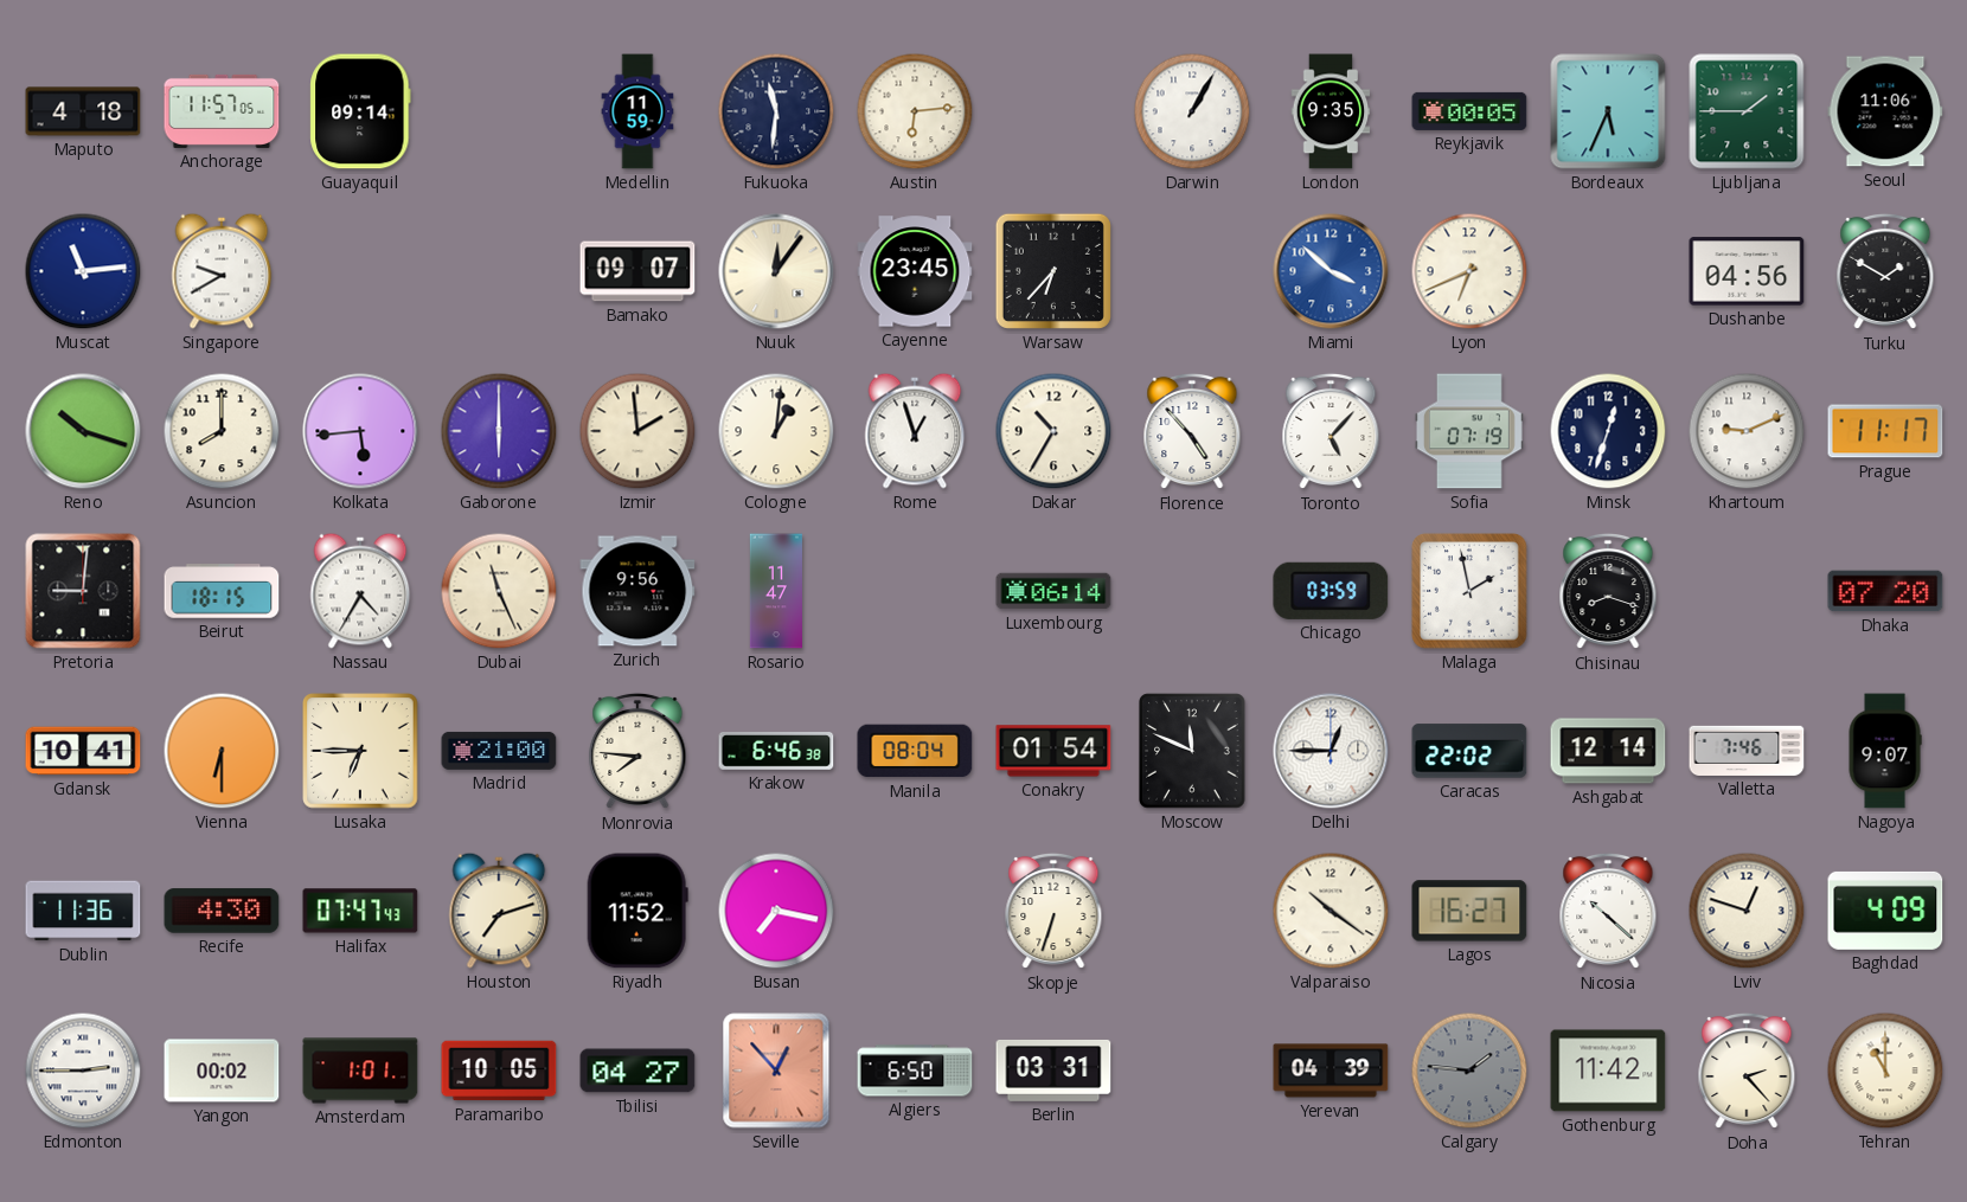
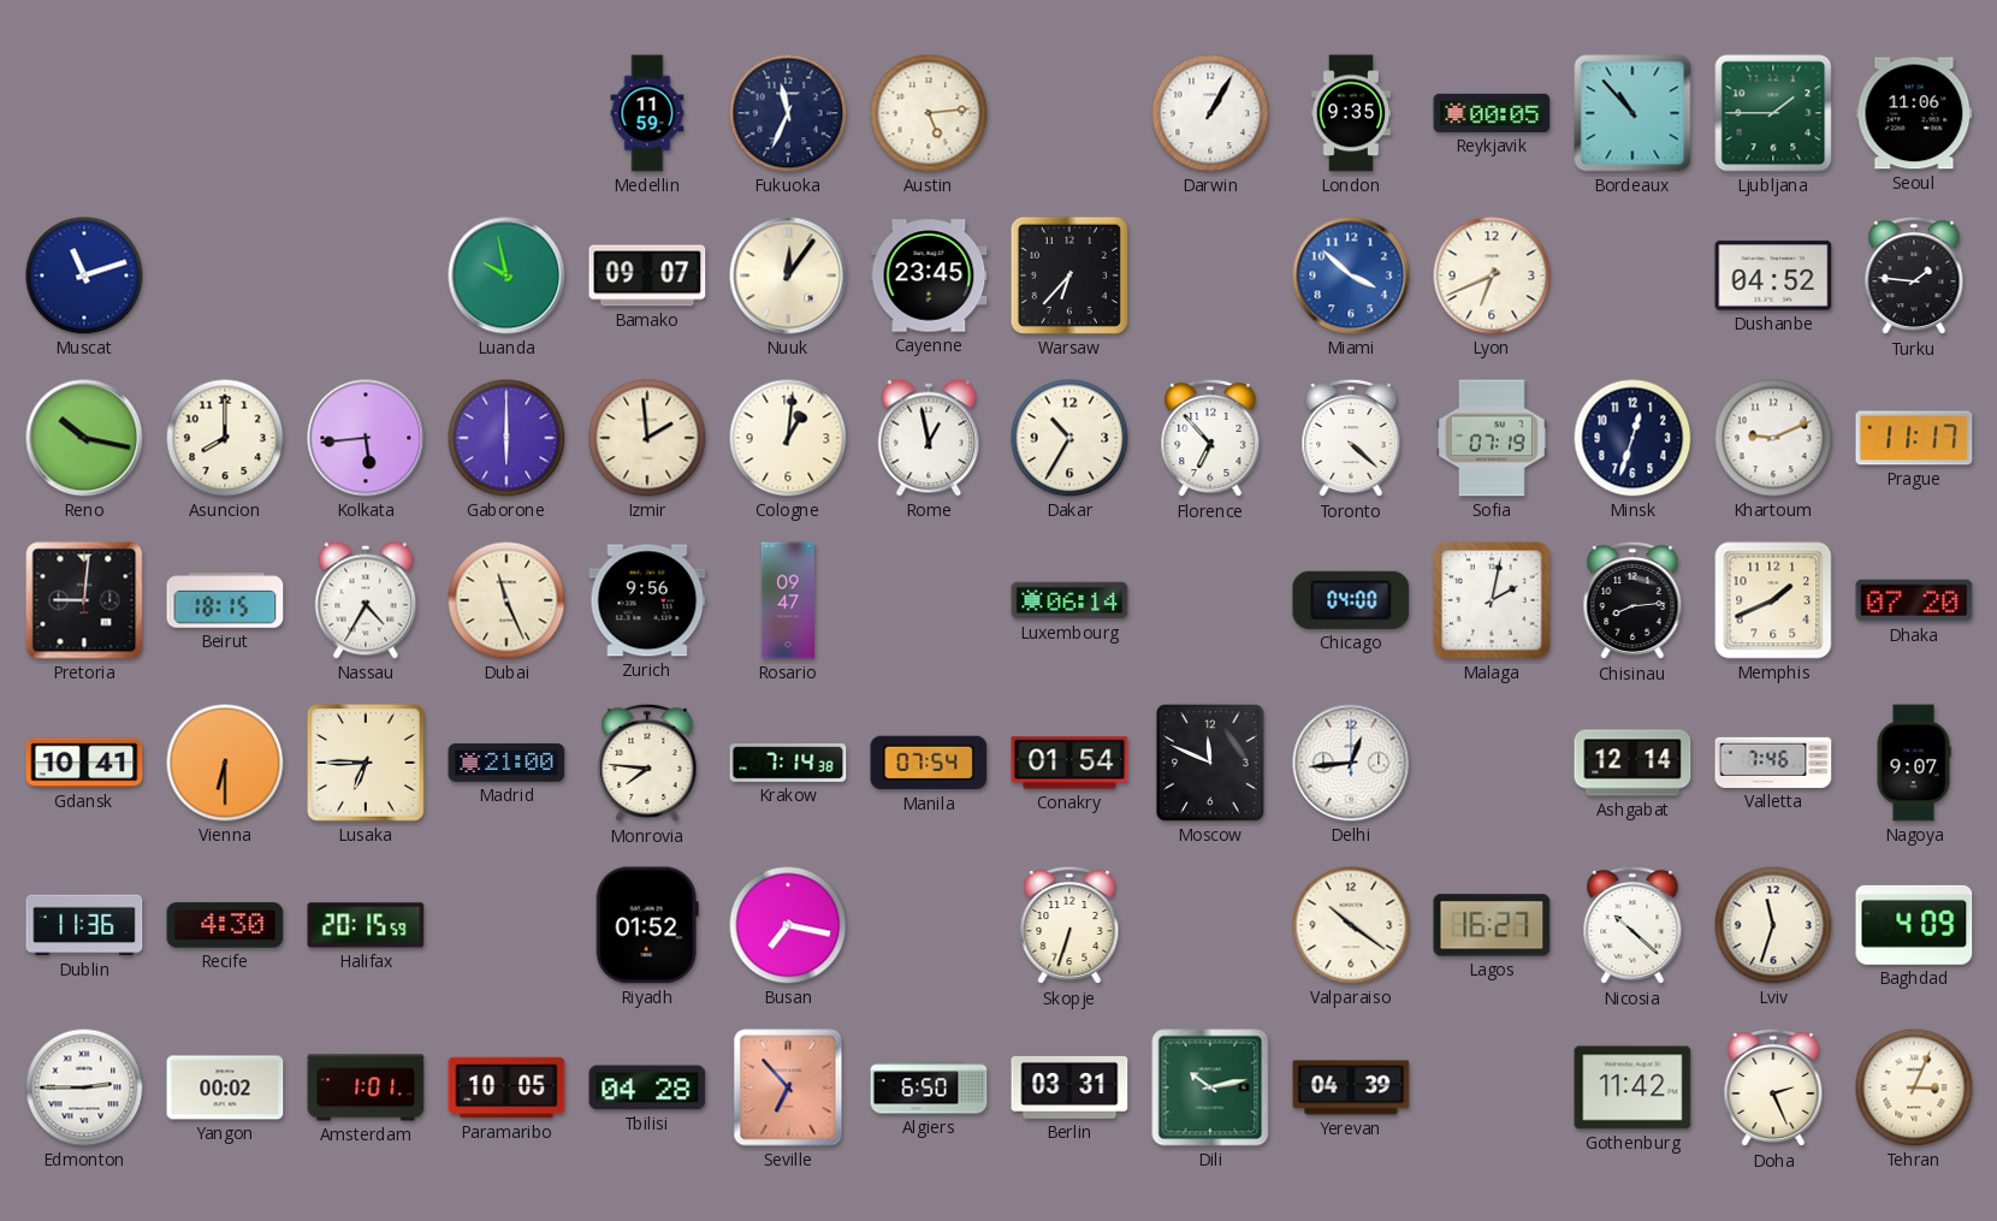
Maputo: 4:18 -> none
Anchorage: 11:57 -> none
Guayaquil: 09:14 -> none
Fukuoka: 11:31 -> 11:34
Austin: 6:14 -> 5:14
Bordeaux: 5:34 -> 10:53
Muscat: 11:14 -> 11:12
Singapore: 9:40 -> none
Luanda: none -> 9:58
Dushanbe: 04:56 -> 04:52
Turku: 1:50 -> 1:46
Reno: 10:18 -> 10:17
Rome: 12:57 -> 12:58
Florence: 4:53 -> 6:53
Toronto: 5:07 -> 4:22
Rosario: 11:47 -> 09:47
Chicago: 03:59 -> 04:00
Malaga: 1:58 -> 2:02
Chisinau: 8:18 -> 8:14
Memphis: none -> 1:41
Krakow: 6:46 -> 7:14
Manila: 08:04 -> 07:54
Delhi: 12:45 -> 12:44
Caracas: 22:02 -> none
Halifax: 07:47 -> 20:15
Houston: 7:12 -> none
Riyadh: 11:52 -> 01:52
Lviv: 12:48 -> 11:33
Tbilisi: 04:27 -> 04:28
Seville: 12:53 -> 6:53
Dili: none -> 10:13
Calgary: 1:46 -> none
Doha: 2:23 -> 2:26
Tehran: 11:00 -> 3:04
